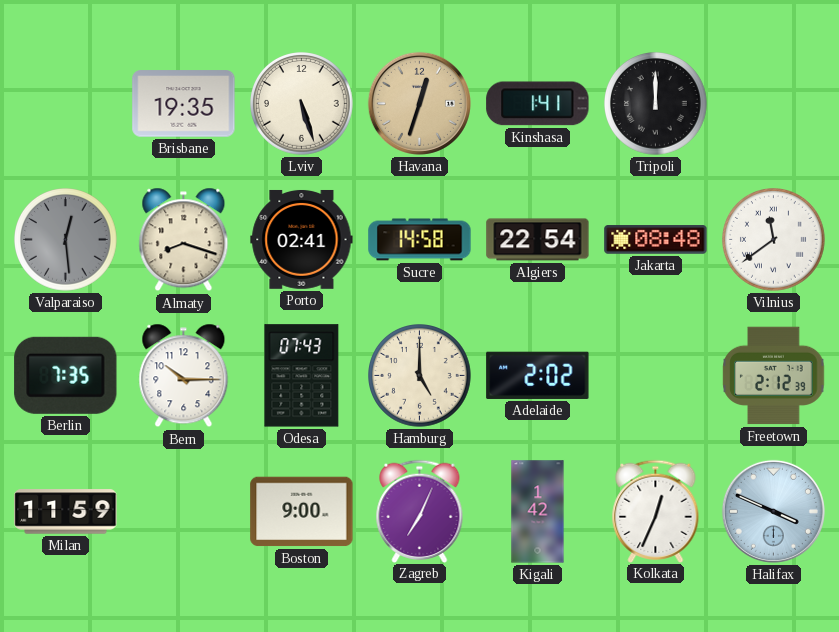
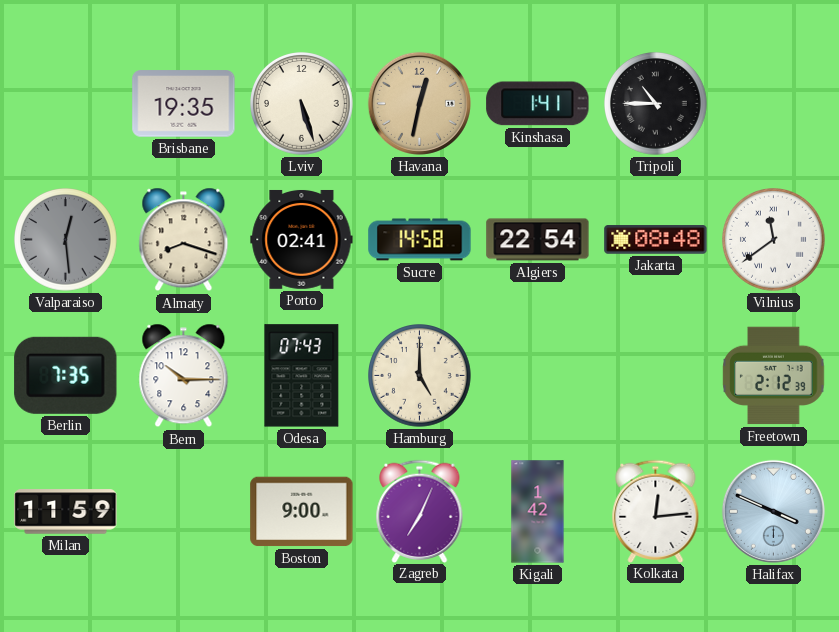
Havana: 12:33 -> 12:32
Tripoli: 12:00 -> 10:45
Adelaide: 2:02 -> none
Kolkata: 12:34 -> 12:14
